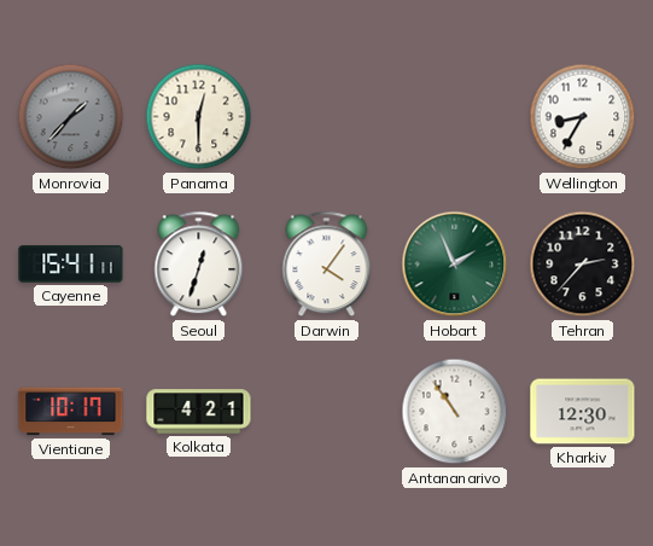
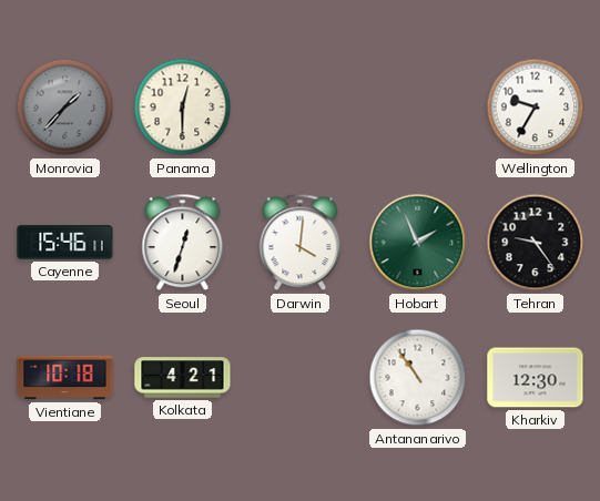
Wellington: 8:35 -> 9:35
Cayenne: 15:41 -> 15:46
Darwin: 4:06 -> 4:01
Tehran: 2:37 -> 9:24
Vientiane: 10:17 -> 10:18
